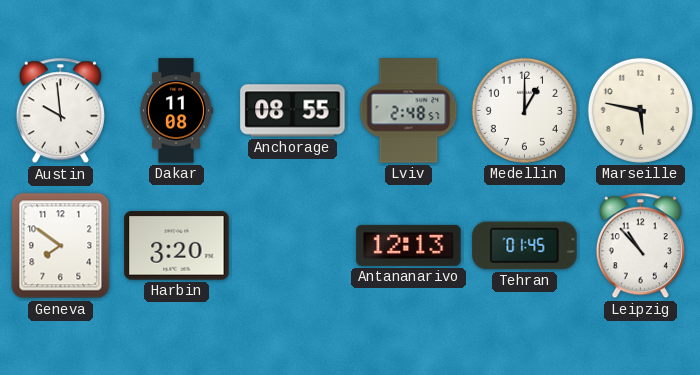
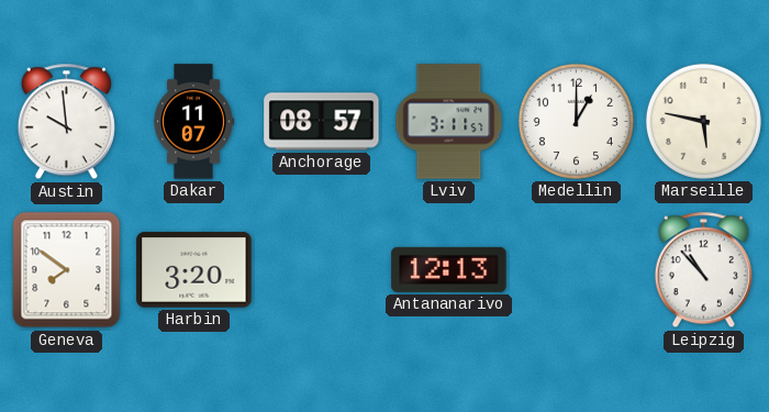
Dakar: 11:08 -> 11:07
Anchorage: 08:55 -> 08:57
Lviv: 2:48 -> 3:11
Tehran: 01:45 -> none
